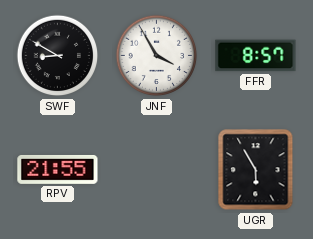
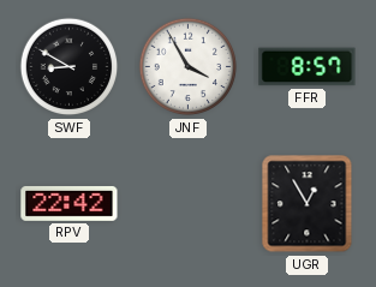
RPV: 21:55 -> 22:42
UGR: 5:55 -> 12:55
